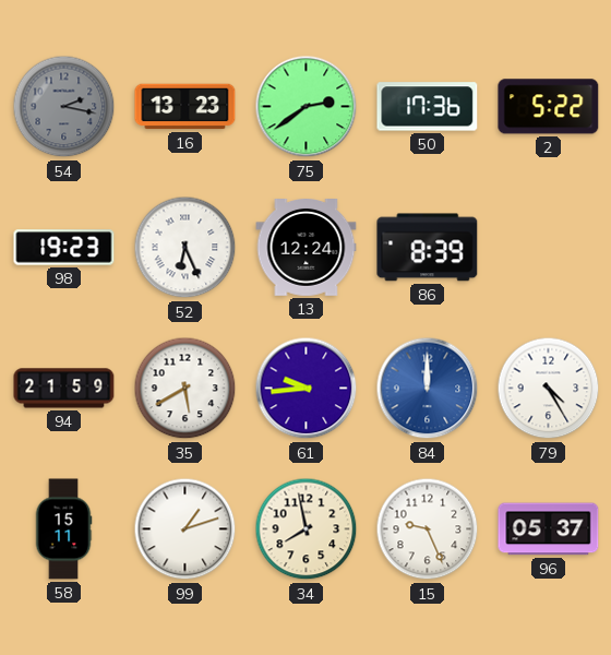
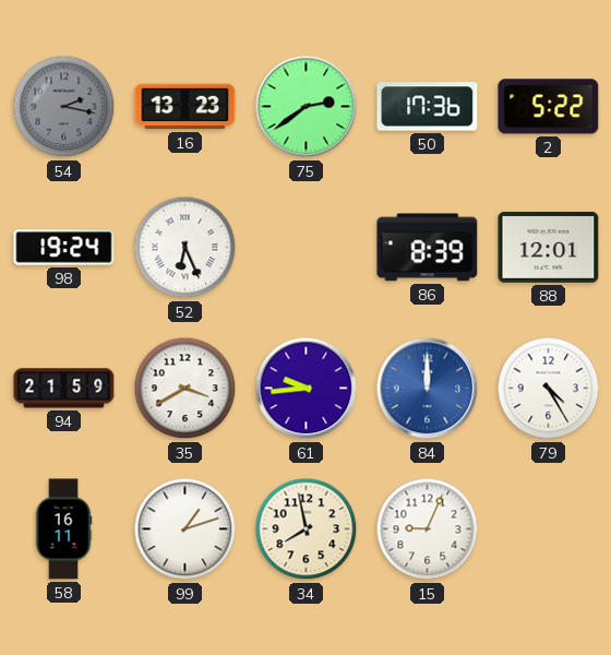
98: 19:23 -> 19:24
13: 12:24 -> none
88: none -> 12:01
35: 5:40 -> 3:40
58: 15:11 -> 16:11
15: 9:26 -> 9:04
96: 05:37 -> none
